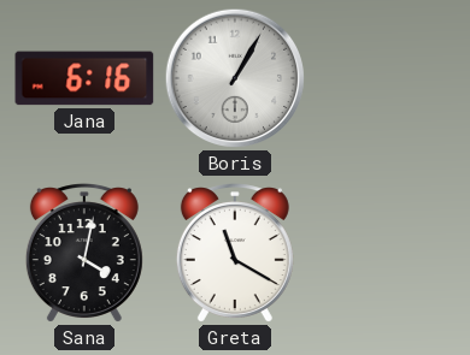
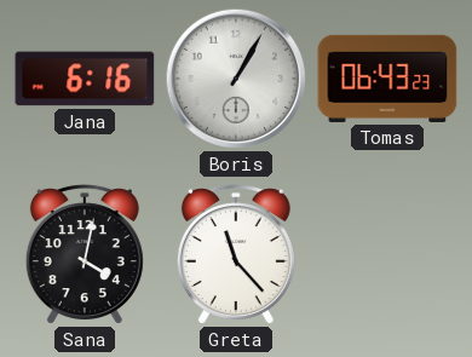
Tomas: none -> 06:43
Greta: 11:20 -> 11:23
